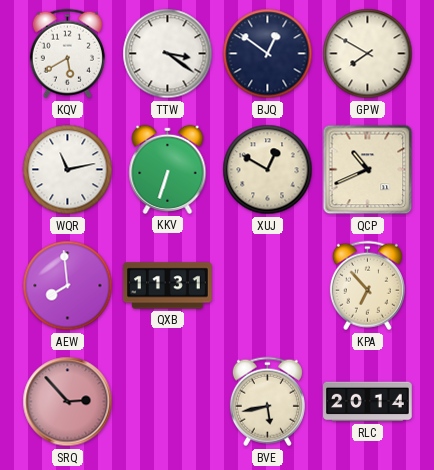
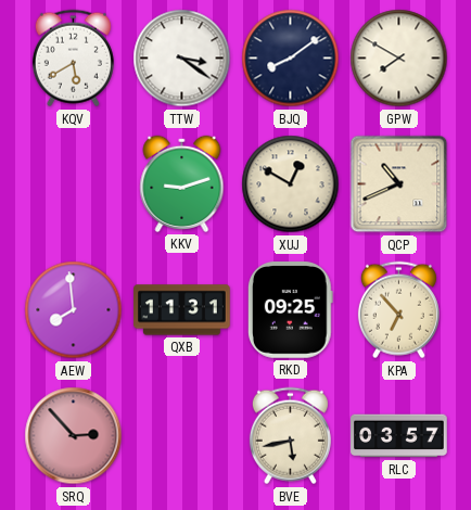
BJQ: 12:51 -> 8:09
WQR: 11:13 -> none
KKV: 6:33 -> 9:12
RKD: none -> 09:25
RLC: 20:14 -> 03:57
